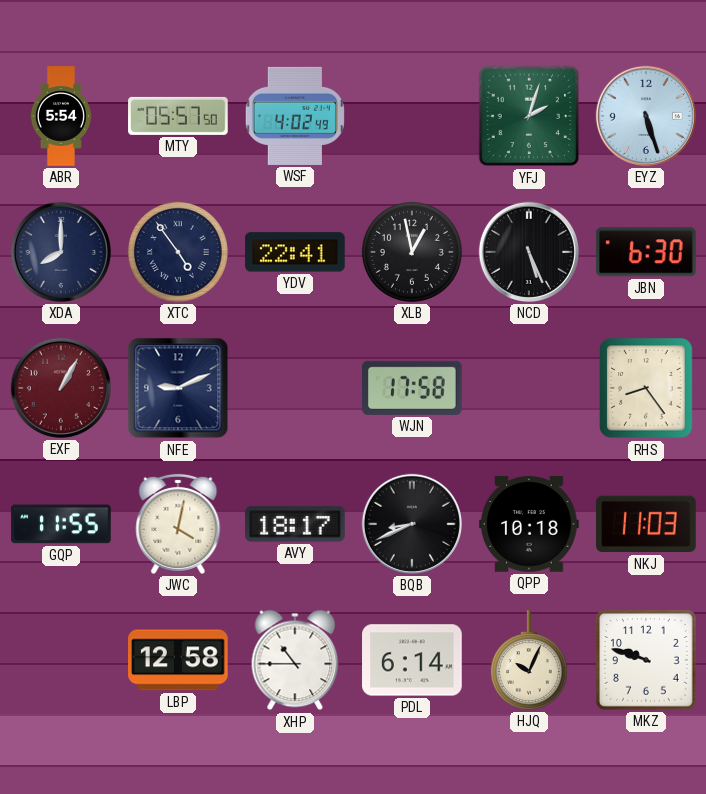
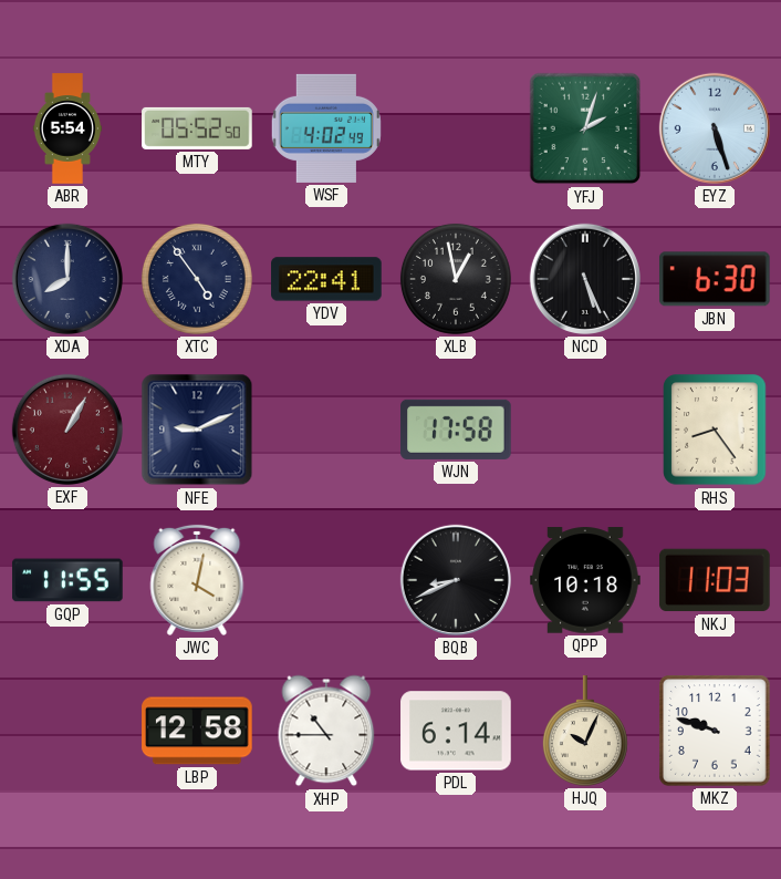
MTY: 05:57 -> 05:52
AVY: 18:17 -> none
